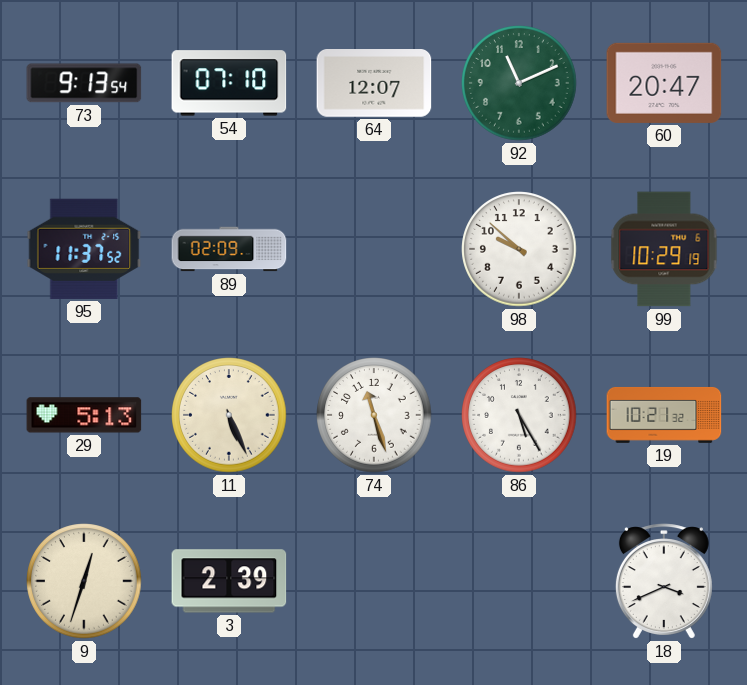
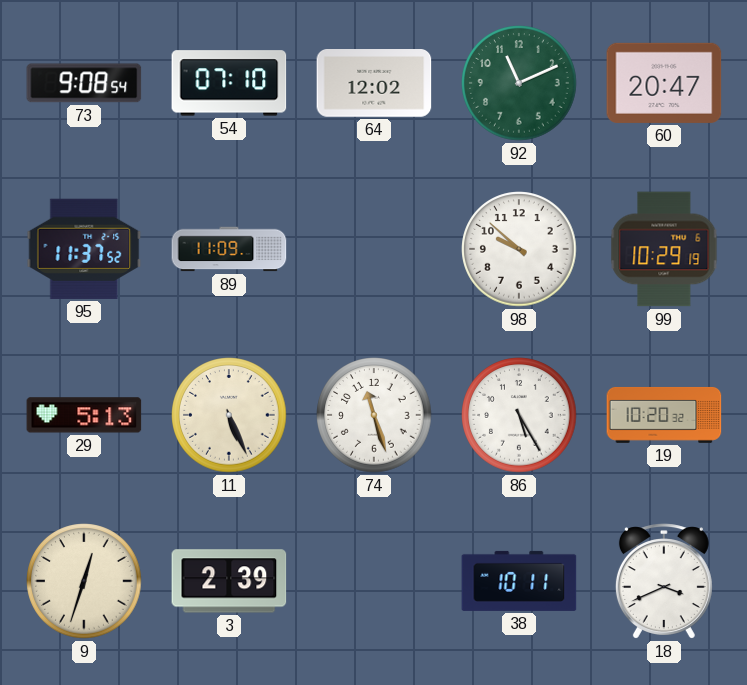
73: 9:13 -> 9:08
64: 12:07 -> 12:02
89: 02:09 -> 11:09
19: 10:21 -> 10:20
38: none -> 10:11
